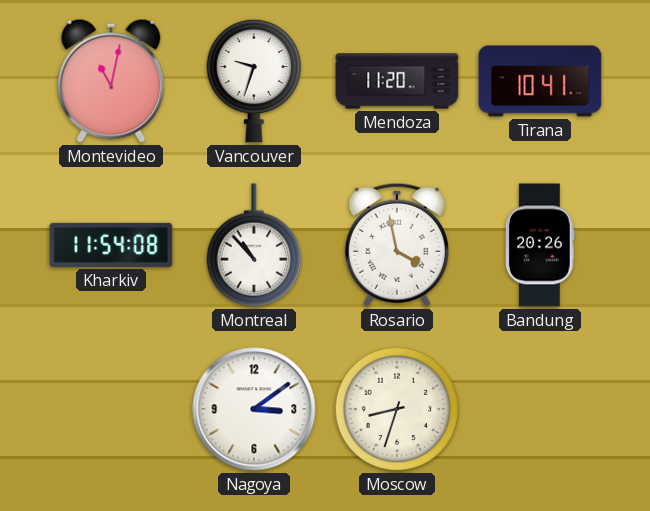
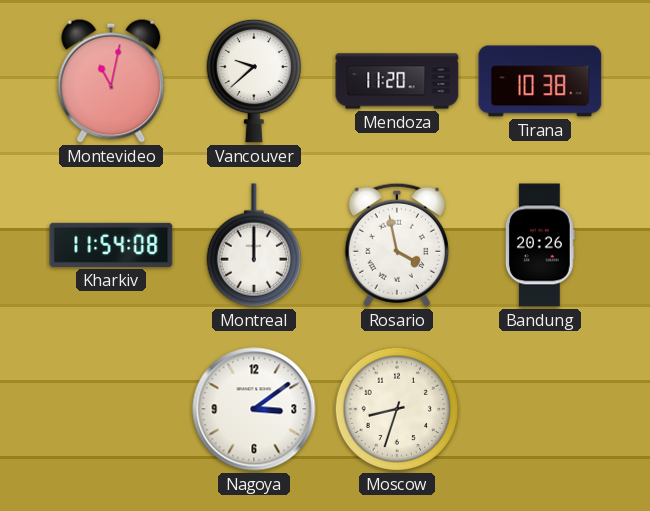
Vancouver: 9:33 -> 9:38
Tirana: 10:41 -> 10:38
Montreal: 10:53 -> 12:00
